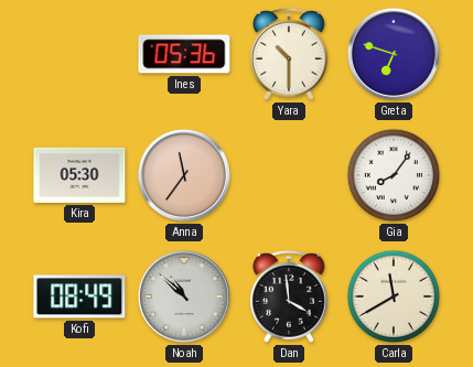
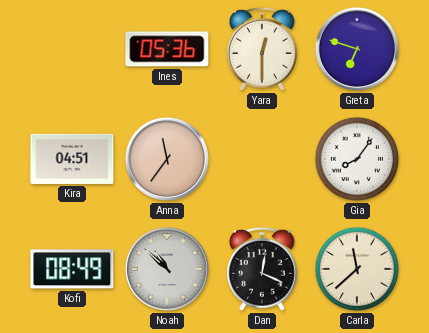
Yara: 10:30 -> 12:30
Kira: 05:30 -> 04:51
Dan: 3:59 -> 12:19
Carla: 11:40 -> 11:38
